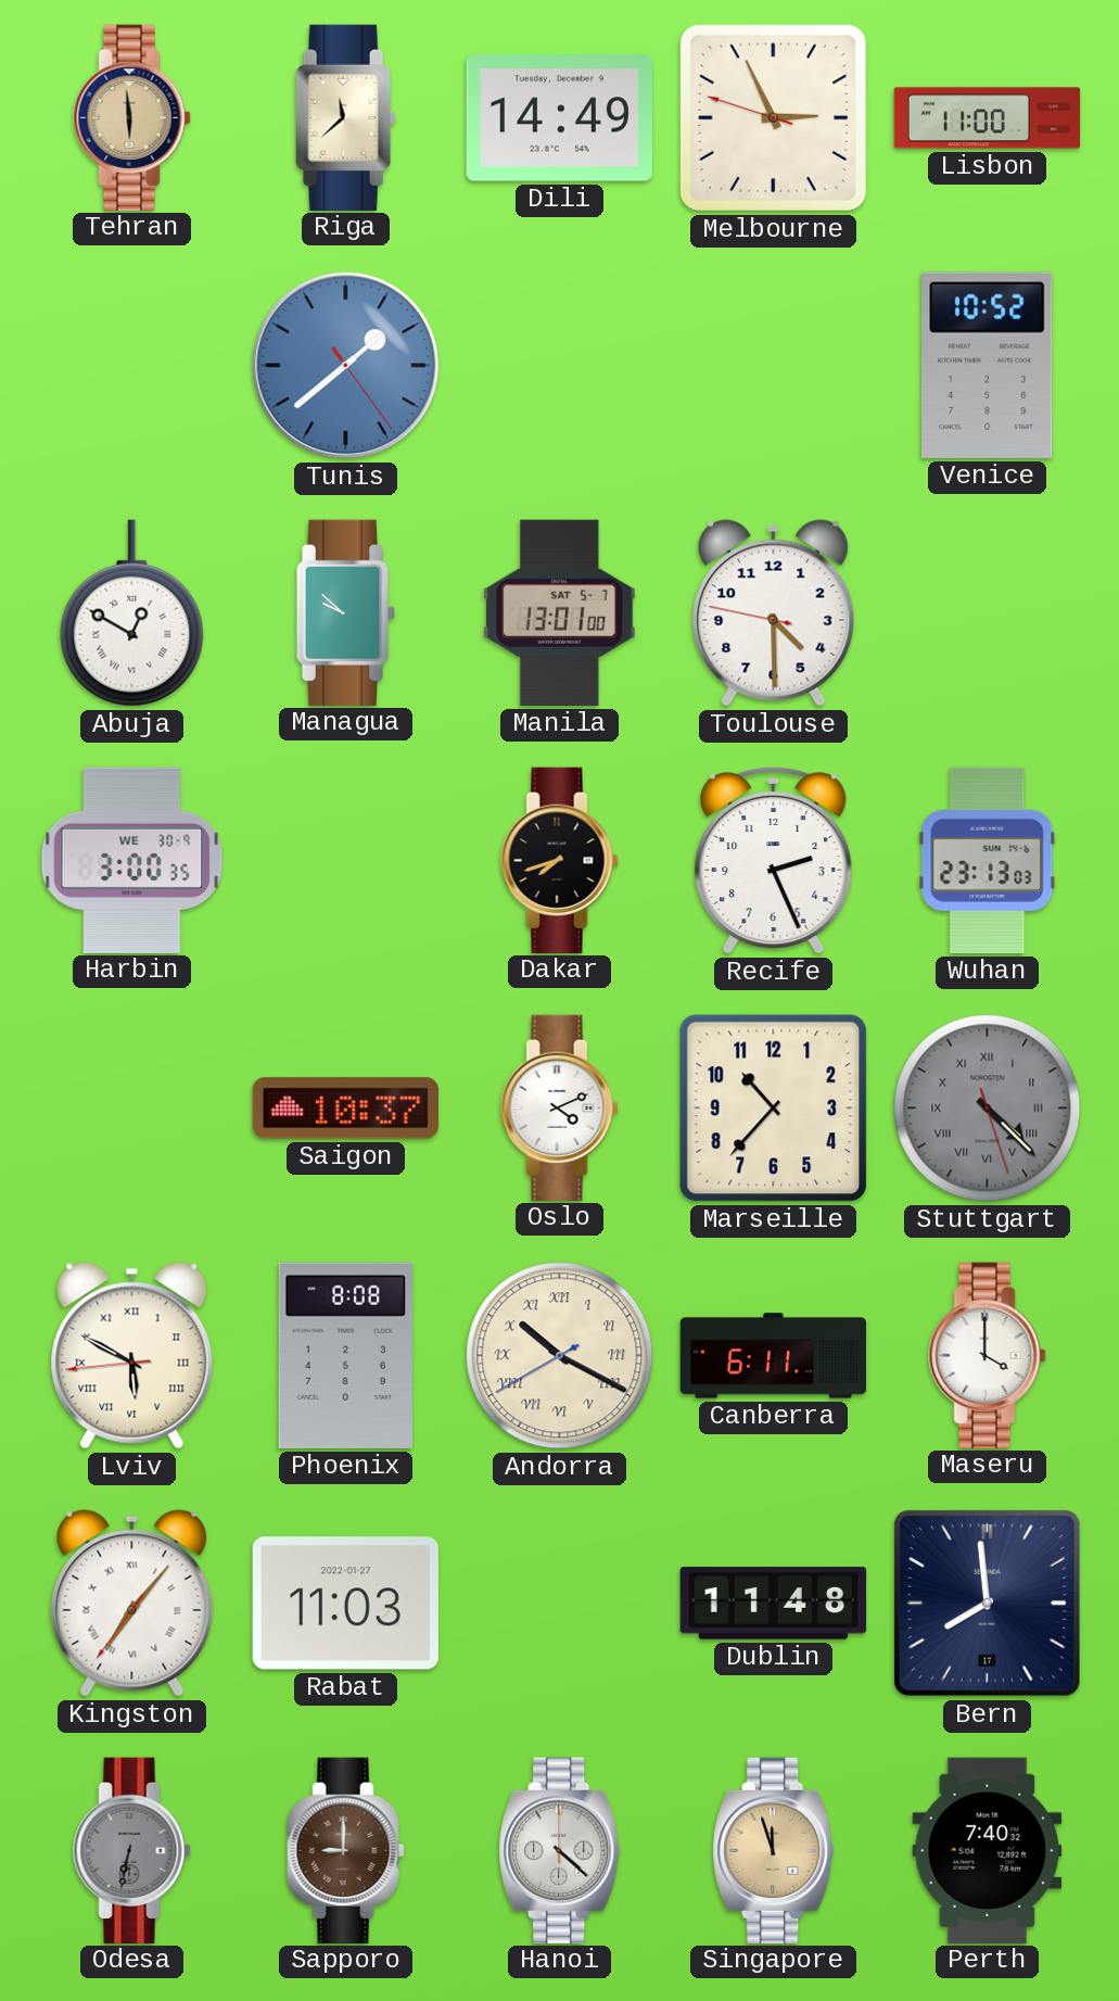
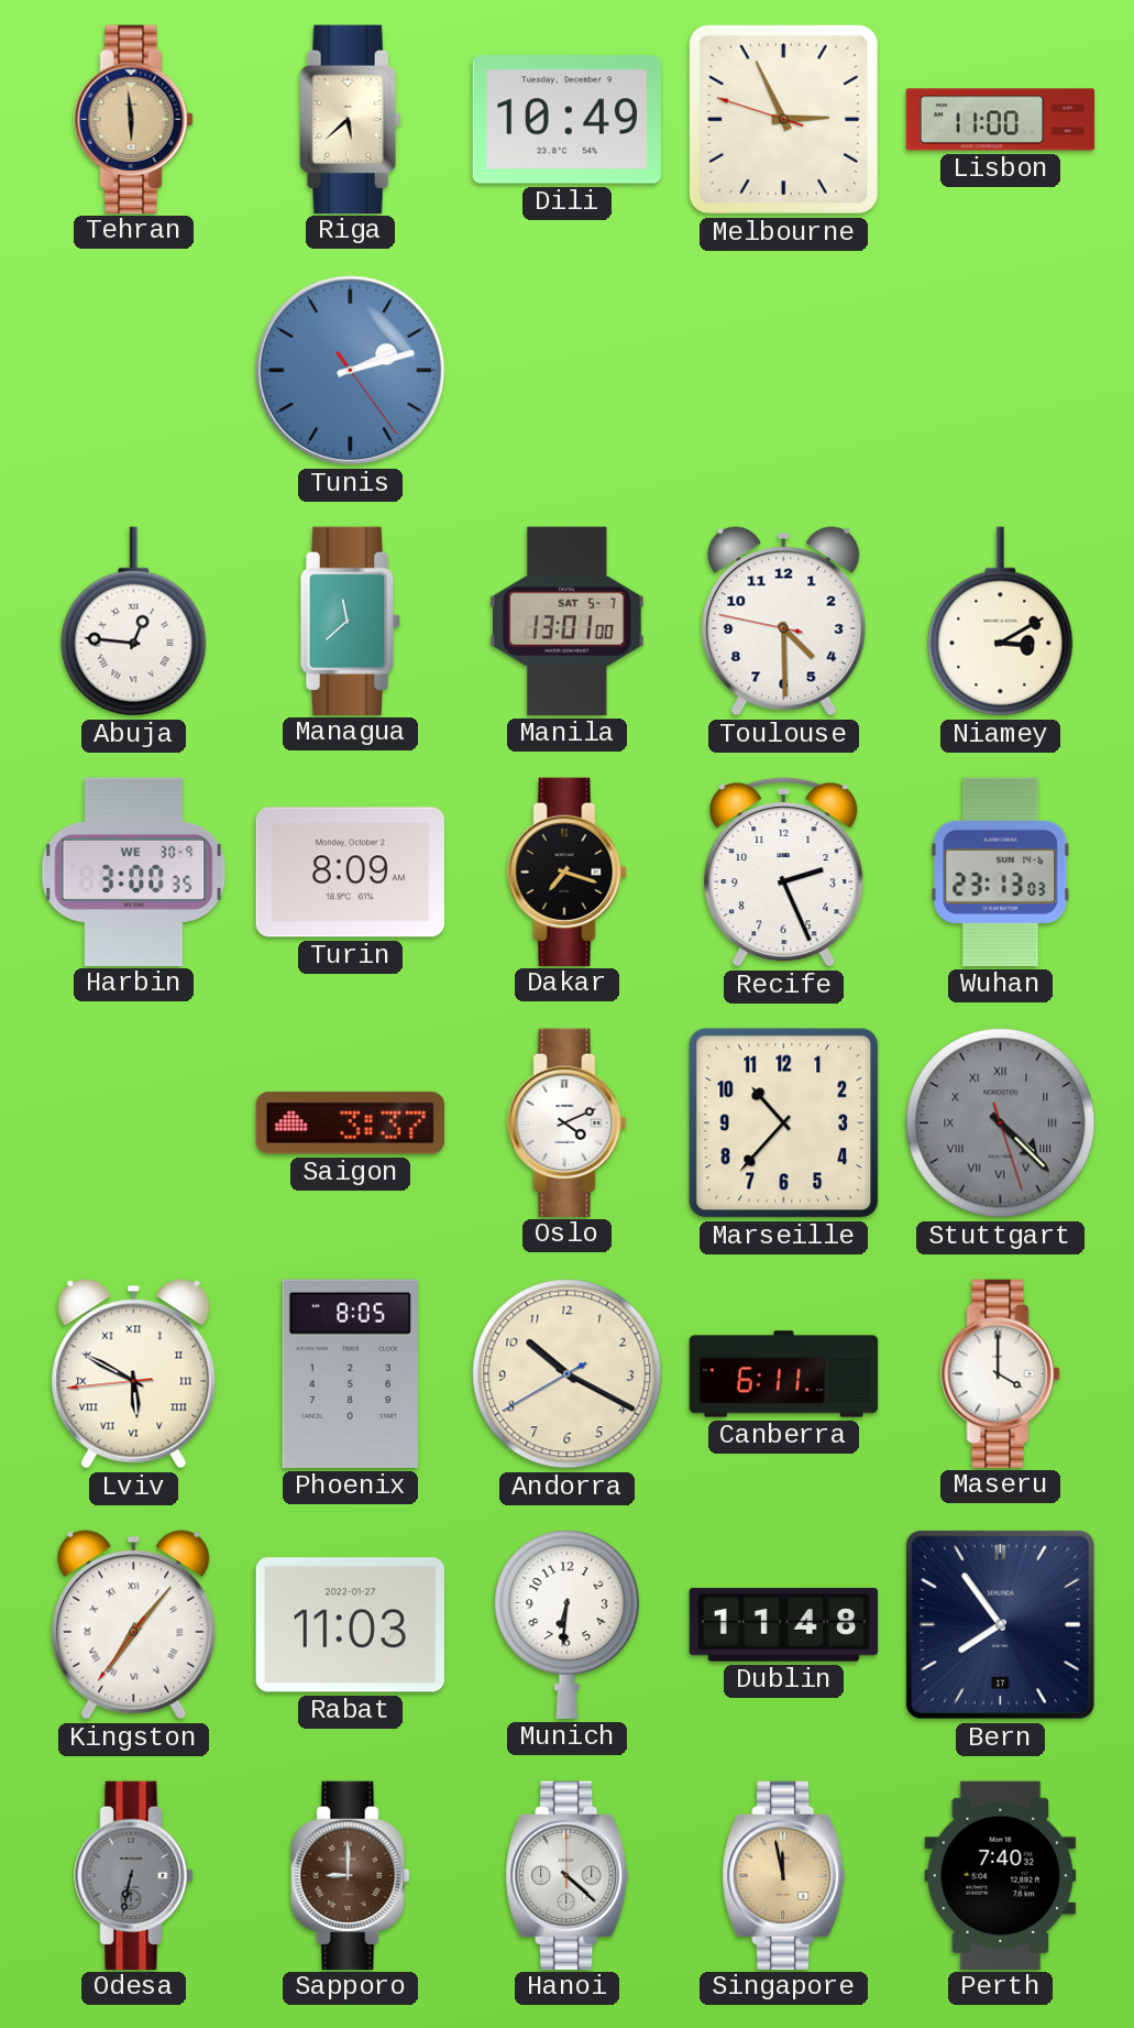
Riga: 11:38 -> 5:38
Dili: 14:49 -> 10:49
Tunis: 1:38 -> 2:12
Venice: 10:52 -> none
Abuja: 12:50 -> 12:46
Managua: 9:52 -> 11:38
Niamey: none -> 3:10
Turin: none -> 8:09
Dakar: 7:42 -> 7:18
Saigon: 10:37 -> 3:37
Phoenix: 8:08 -> 8:05
Andorra numerals: Roman -> Arabic
Munich: none -> 6:31
Bern: 7:59 -> 7:54
Singapore: 11:57 -> 11:58
